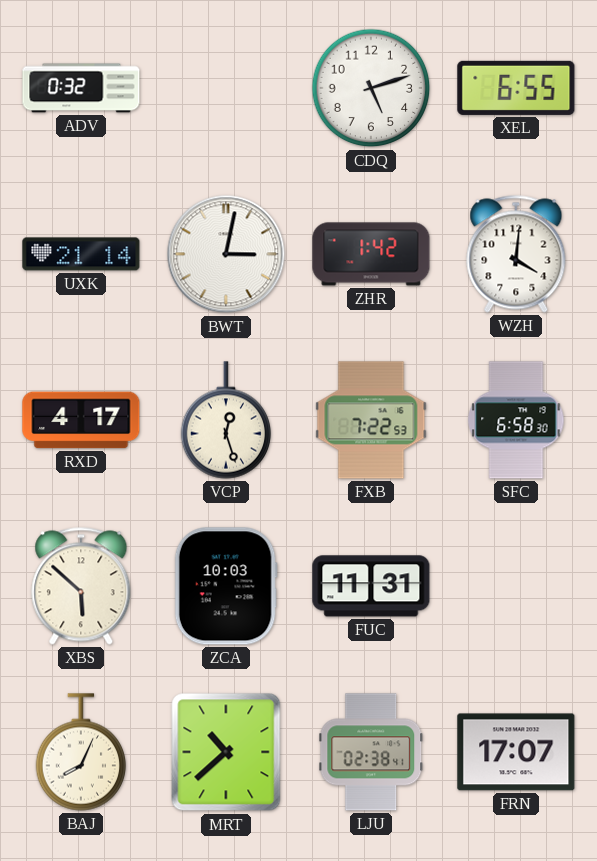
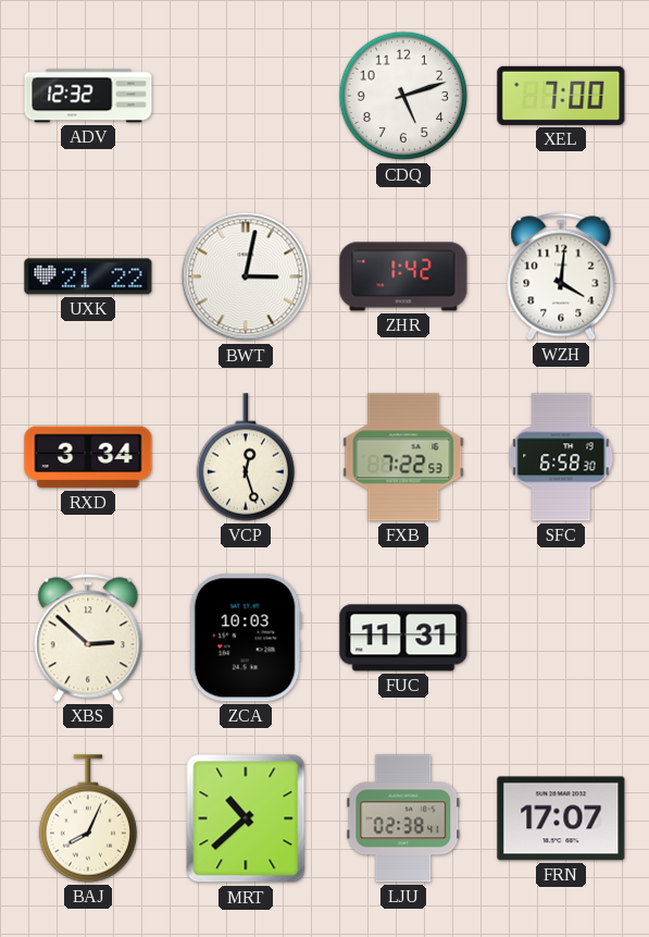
ADV: 0:32 -> 12:32
XEL: 6:55 -> 7:00
UXK: 21:14 -> 21:22
RXD: 4:17 -> 3:34
XBS: 5:52 -> 2:52
